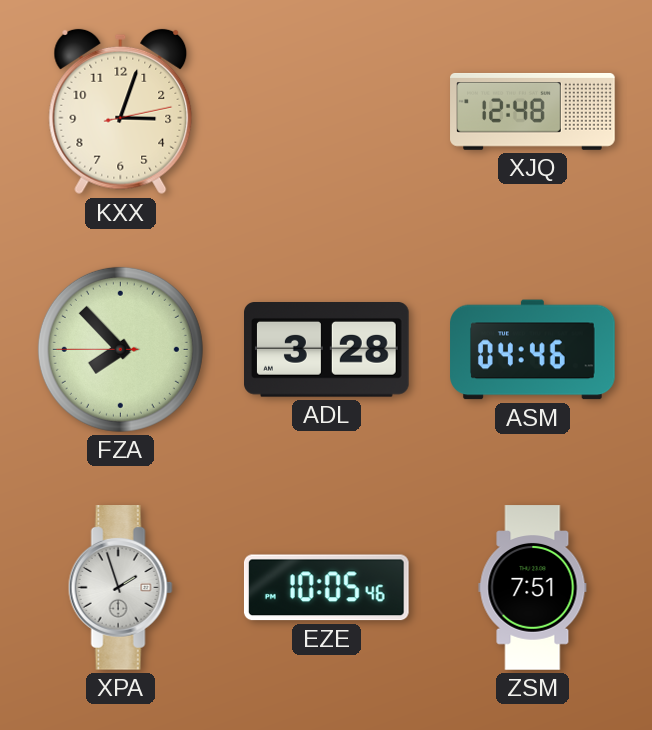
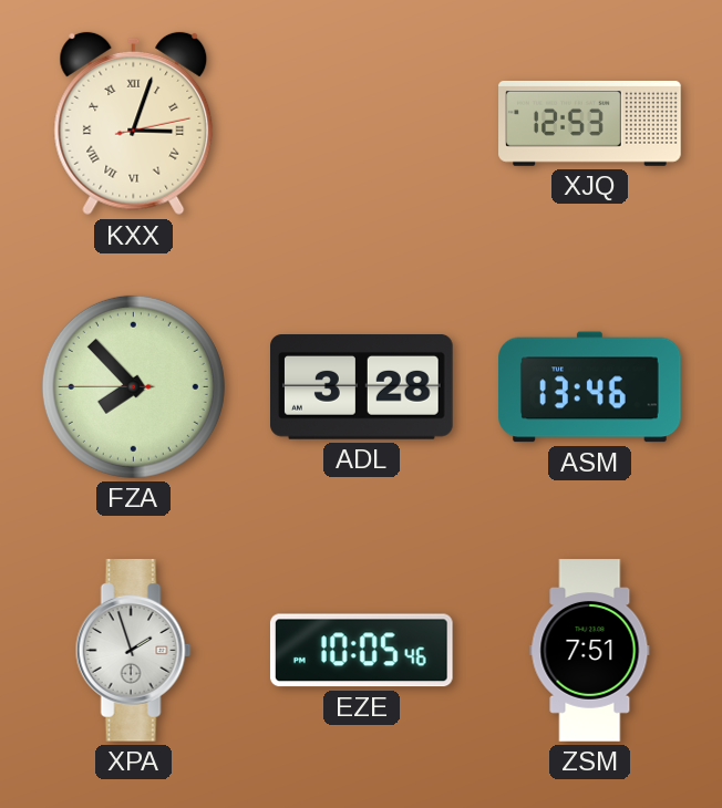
KXX numerals: Arabic -> Roman
XJQ: 12:48 -> 12:53
ASM: 04:46 -> 13:46
